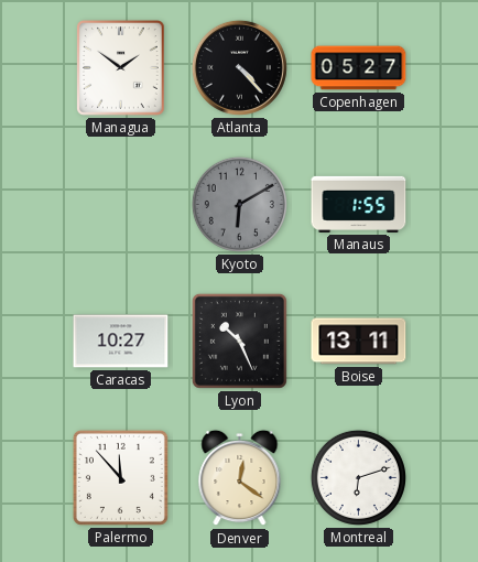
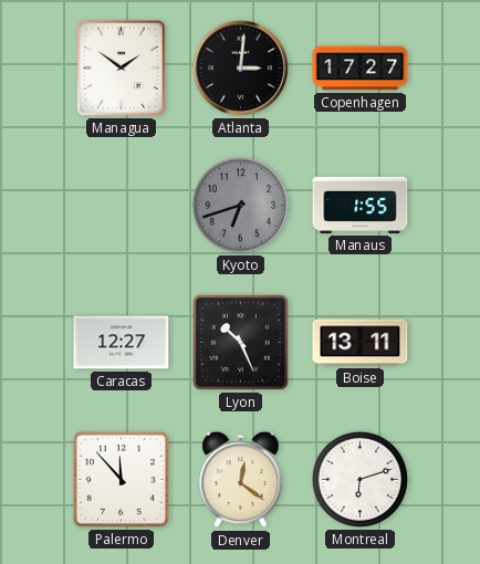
Atlanta: 4:23 -> 3:01
Copenhagen: 05:27 -> 17:27
Kyoto: 6:10 -> 6:42
Caracas: 10:27 -> 12:27
